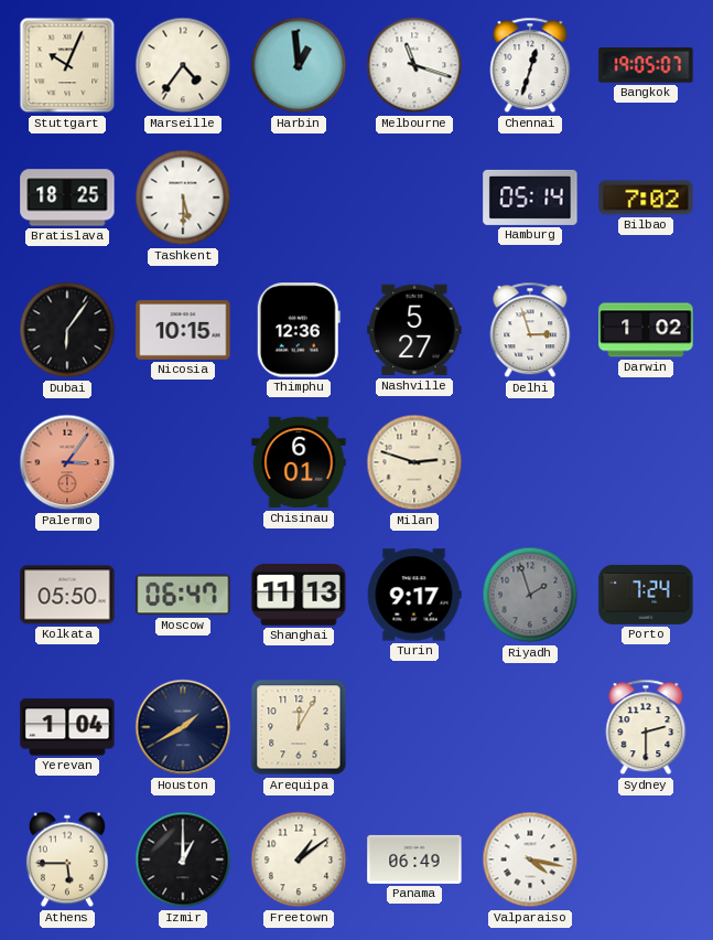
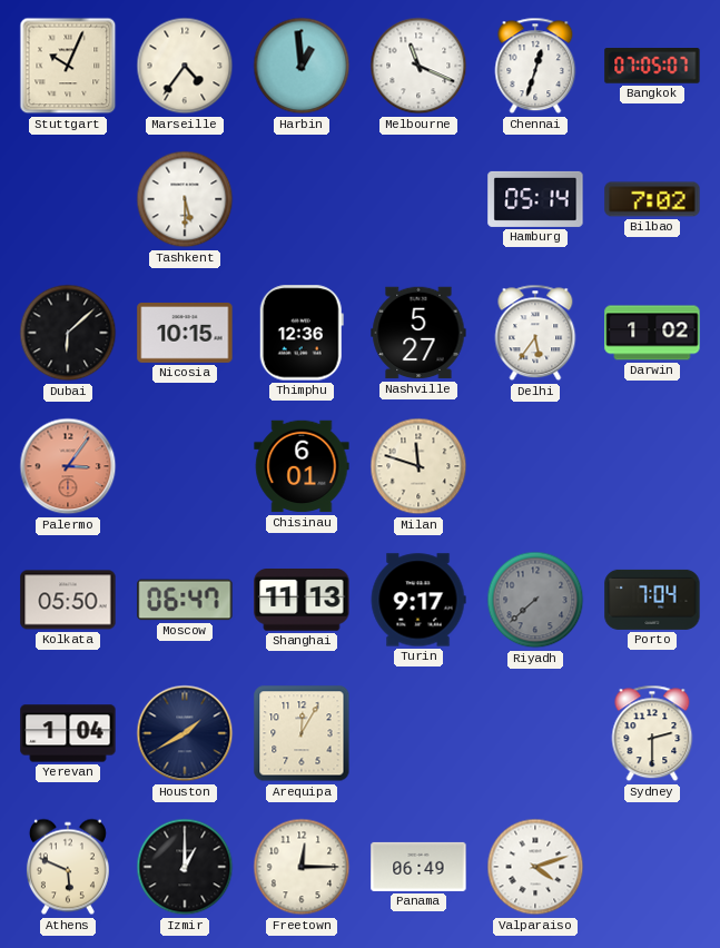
Melbourne: 11:18 -> 11:19
Bangkok: 19:05 -> 07:05
Bratislava: 18:25 -> none
Dubai: 6:06 -> 6:08
Delhi: 2:57 -> 5:36
Milan: 2:48 -> 11:48
Riyadh: 1:57 -> 7:38
Porto: 7:24 -> 7:04
Athens: 5:45 -> 5:49
Freetown: 1:09 -> 12:15
Valparaiso: 4:17 -> 4:12
